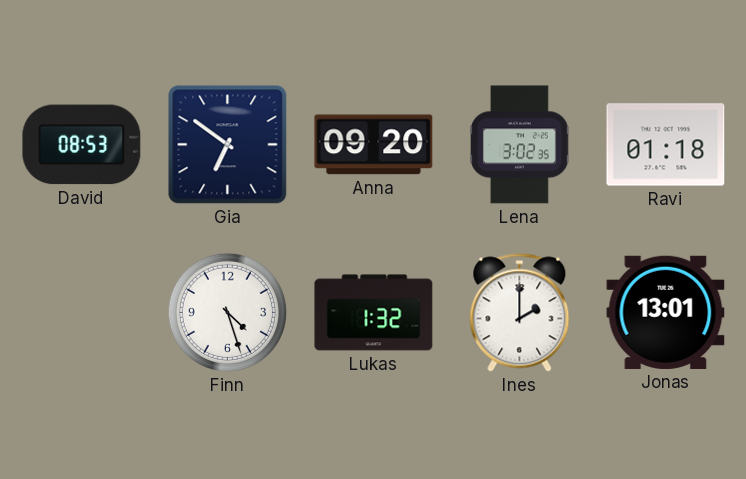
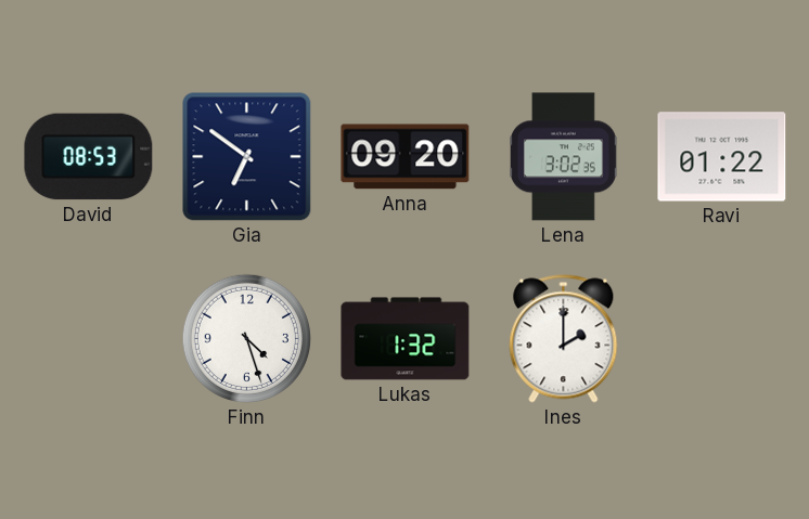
Ravi: 01:18 -> 01:22
Jonas: 13:01 -> none
